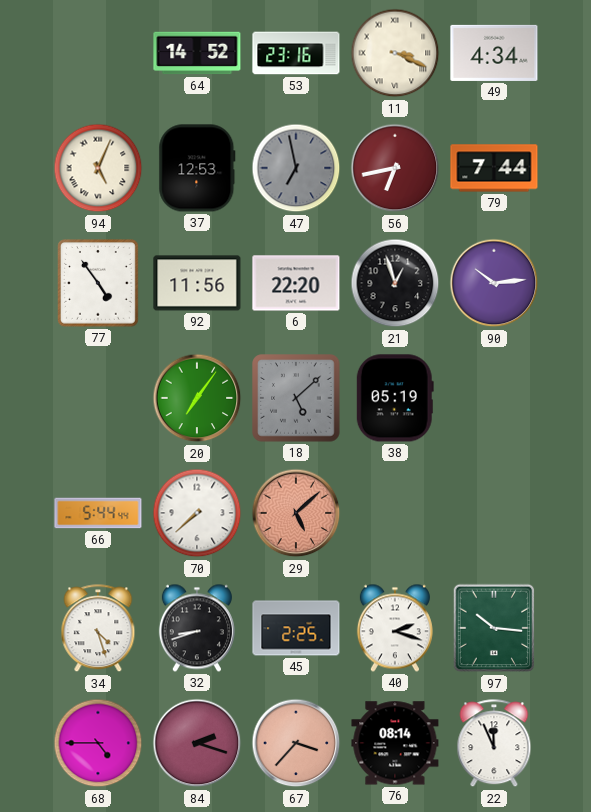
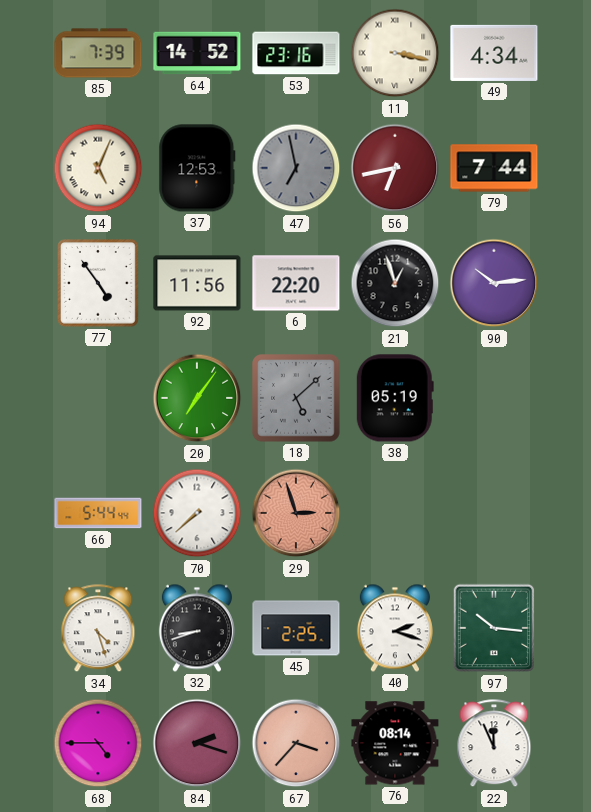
85: none -> 7:39
11: 3:19 -> 3:17
29: 5:08 -> 2:57
